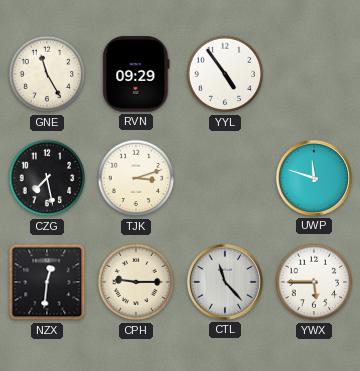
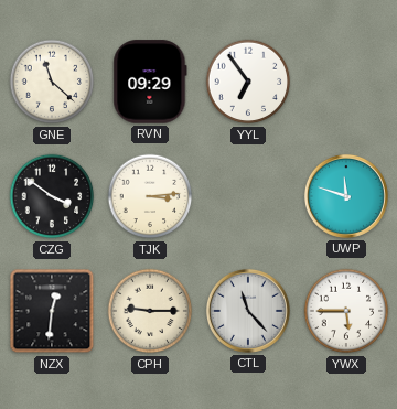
GNE: 11:25 -> 11:22
YYL: 4:54 -> 6:54
CZG: 7:28 -> 3:51
TJK: 3:12 -> 3:14
